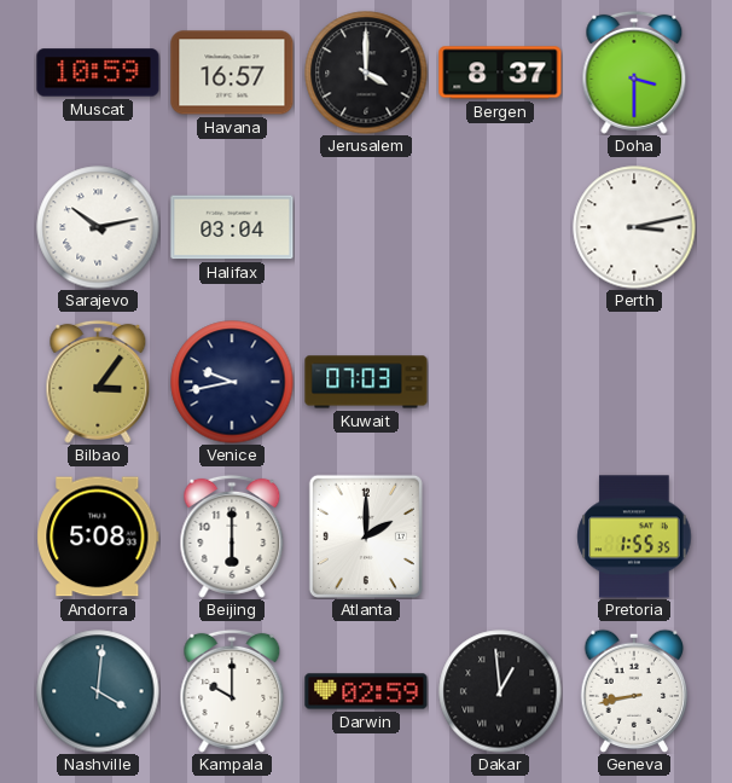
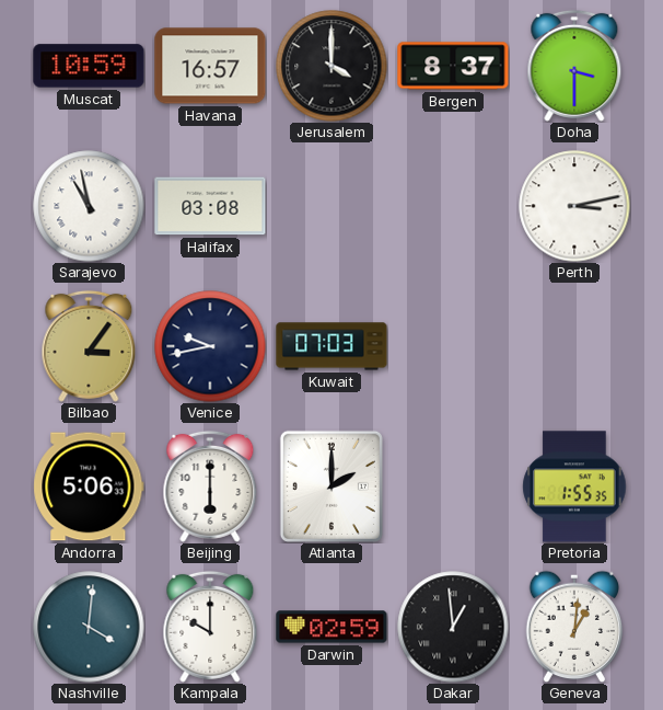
Sarajevo: 10:13 -> 10:58
Halifax: 03:04 -> 03:08
Andorra: 5:08 -> 5:06
Geneva: 8:43 -> 1:01
